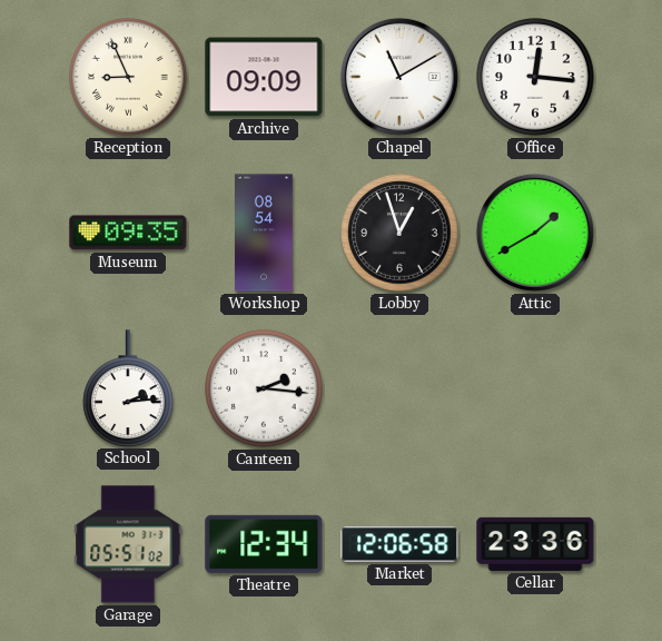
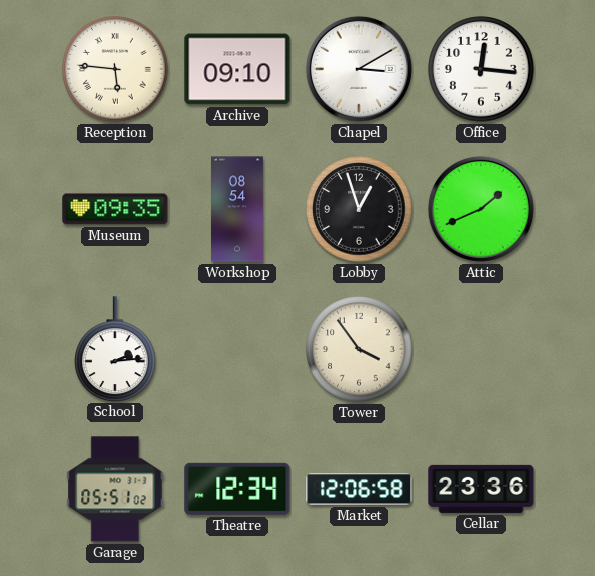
Reception: 8:56 -> 5:46
Archive: 09:09 -> 09:10
Chapel: 11:10 -> 3:10
Attic: 1:40 -> 1:41
Canteen: 2:16 -> none
Tower: none -> 3:54
